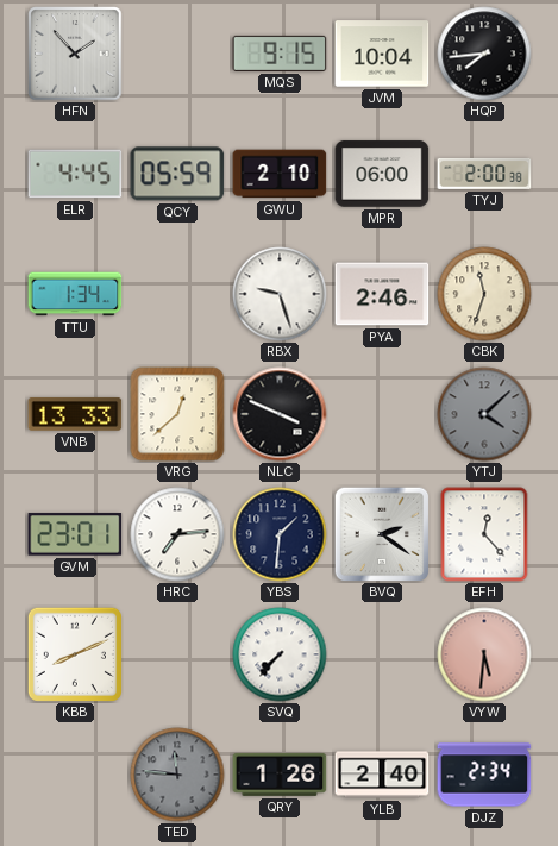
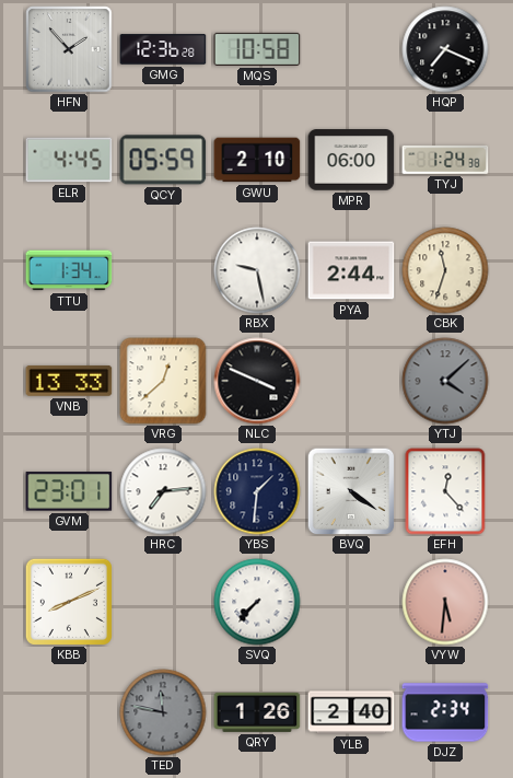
GMG: none -> 12:36
MQS: 9:15 -> 10:58
JVM: 10:04 -> none
HQP: 7:44 -> 7:19
TYJ: 2:00 -> 1:24
RBX: 9:27 -> 9:28
PYA: 2:46 -> 2:44
BVQ: 2:21 -> 4:21
TED: 11:46 -> 11:47
